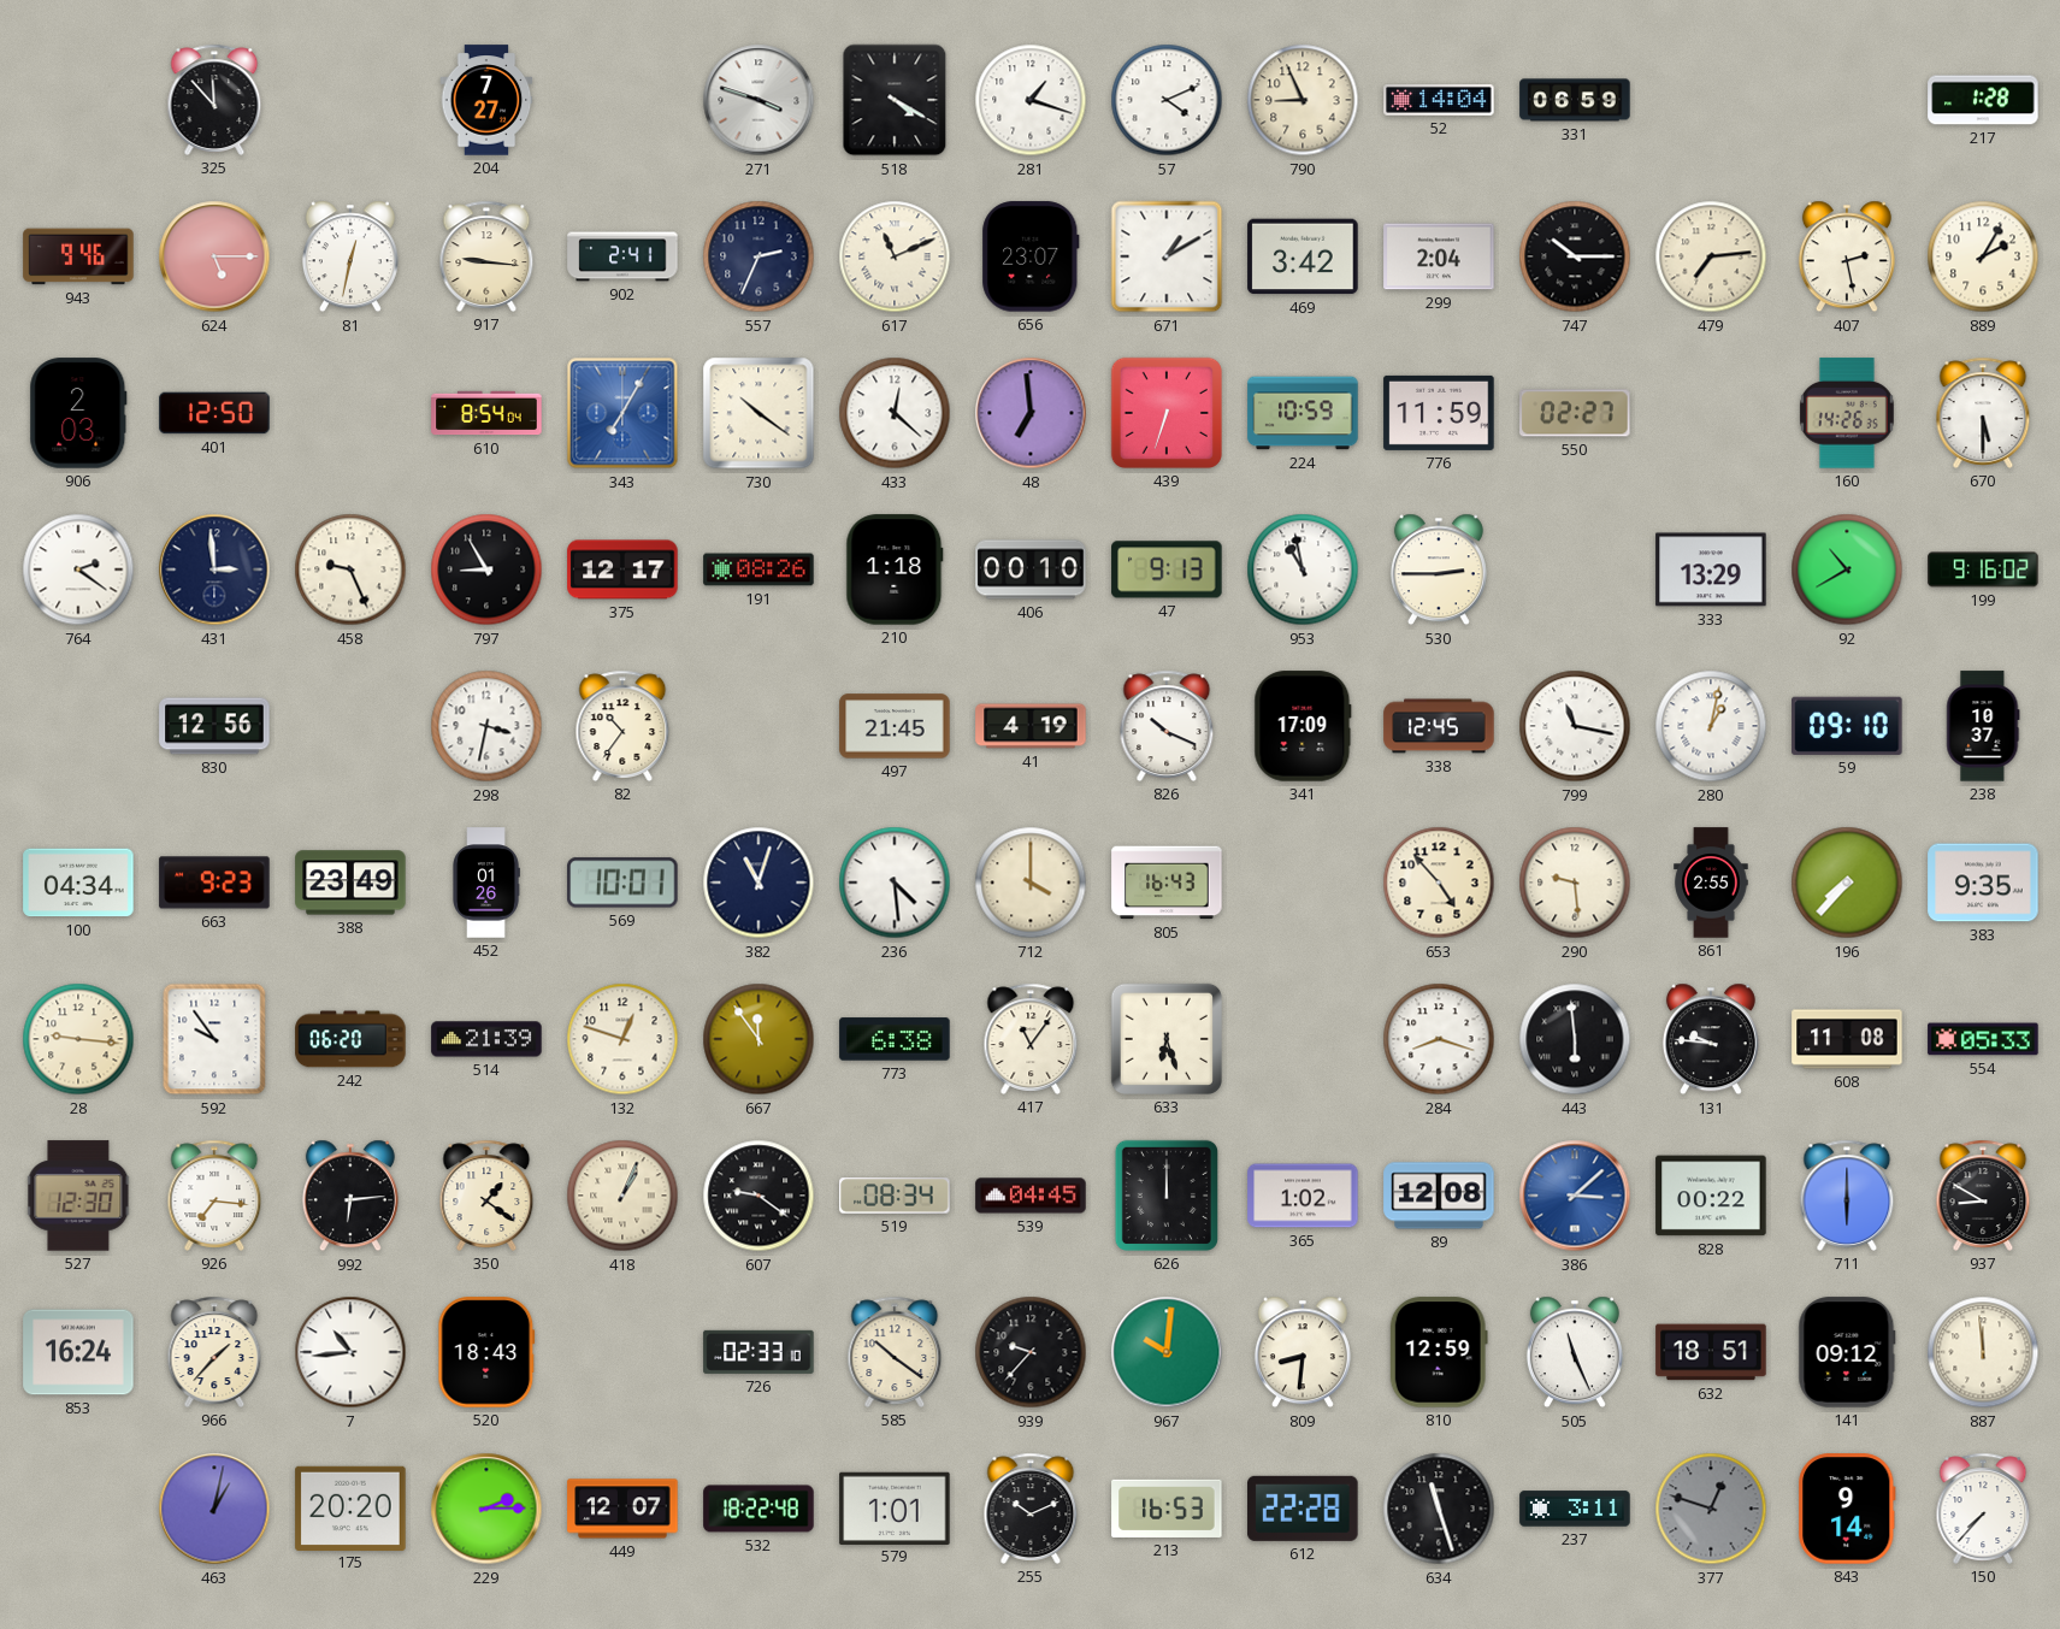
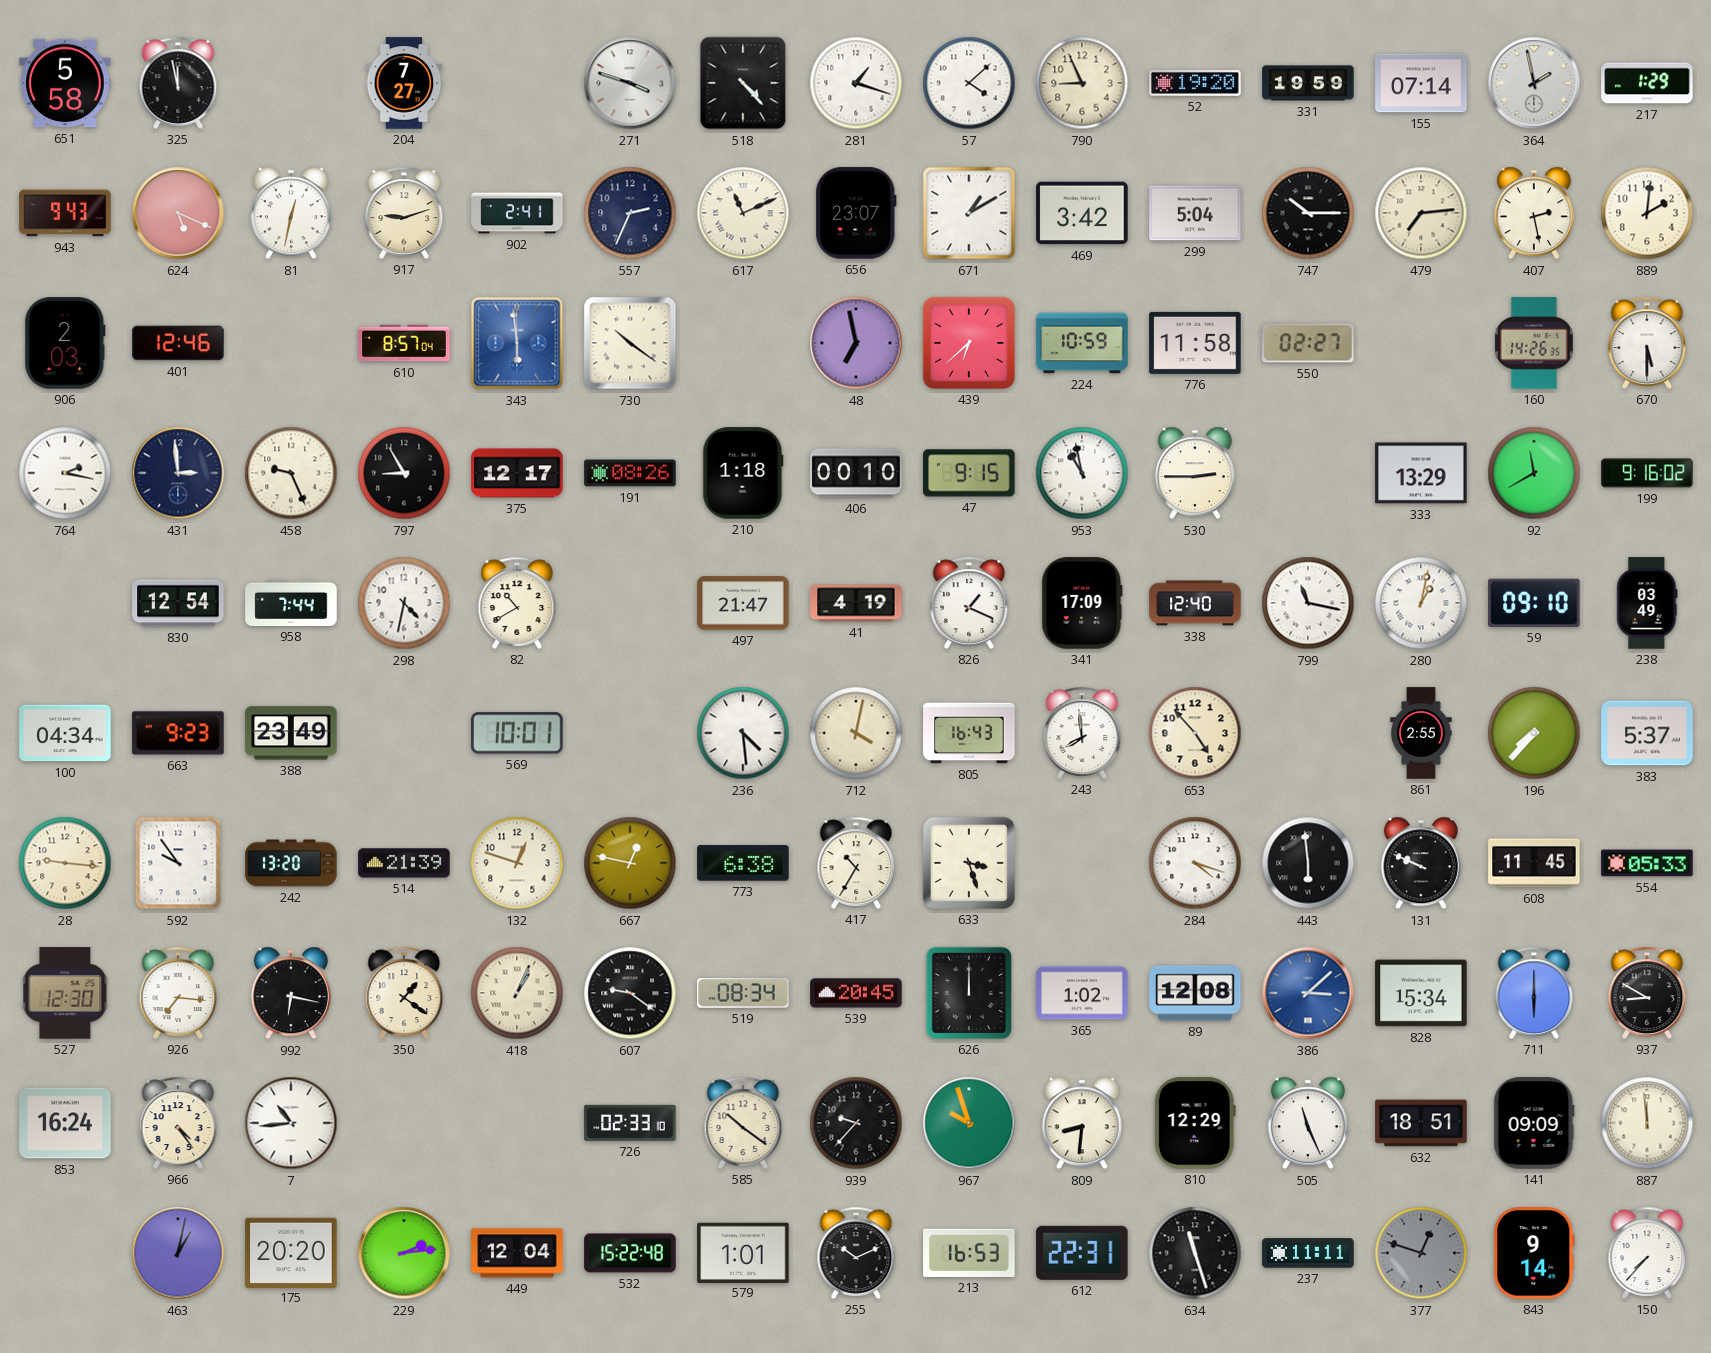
651: none -> 5:58
325: 11:53 -> 11:58
518: 4:20 -> 4:23
57: 4:11 -> 4:08
52: 14:04 -> 19:20
331: 06:59 -> 19:59
155: none -> 07:14
364: none -> 1:58
217: 1:28 -> 1:29
943: 9:46 -> 9:43
624: 5:15 -> 5:19
917: 9:16 -> 9:12
299: 2:04 -> 5:04
889: 2:05 -> 2:01
401: 12:50 -> 12:46
610: 8:54 -> 8:57
343: 7:05 -> 5:59
433: 12:22 -> none
48: 6:59 -> 6:58
439: 6:33 -> 6:38
776: 11:59 -> 11:58
764: 2:21 -> 2:17
47: 9:13 -> 9:15
92: 10:40 -> 11:40
830: 12:56 -> 12:54
958: none -> 7:44
298: 3:32 -> 4:32
82: 10:36 -> 10:40
497: 21:45 -> 21:47
826: 10:19 -> 1:19
338: 12:45 -> 12:40
238: 10:37 -> 03:49
452: 01:26 -> none
382: 11:03 -> none
712: 4:00 -> 4:02
243: none -> 7:59
290: 9:29 -> none
383: 9:35 -> 5:37
242: 06:20 -> 13:20
667: 11:54 -> 12:47
417: 11:06 -> 10:35
633: 6:27 -> 3:27
284: 8:18 -> 4:18
131: 9:46 -> 9:49
608: 11:08 -> 11:45
992: 6:14 -> 6:17
539: 04:45 -> 20:45
828: 00:22 -> 15:34
966: 1:37 -> 4:24
520: 18:43 -> none
967: 10:01 -> 9:57
810: 12:59 -> 12:29
141: 09:12 -> 09:09
229: 2:15 -> 2:14
449: 12:07 -> 12:04
532: 18:22 -> 15:22
612: 22:28 -> 22:31
237: 3:11 -> 11:11
